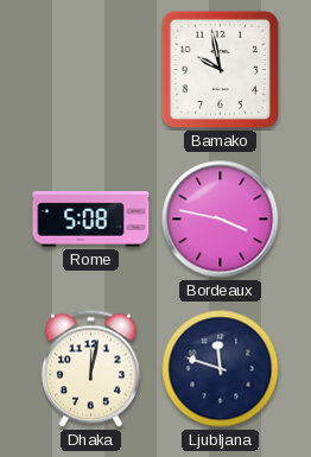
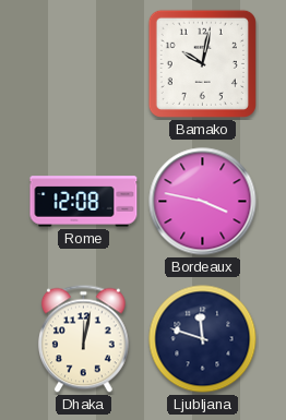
Bamako: 9:58 -> 10:02
Rome: 5:08 -> 12:08
